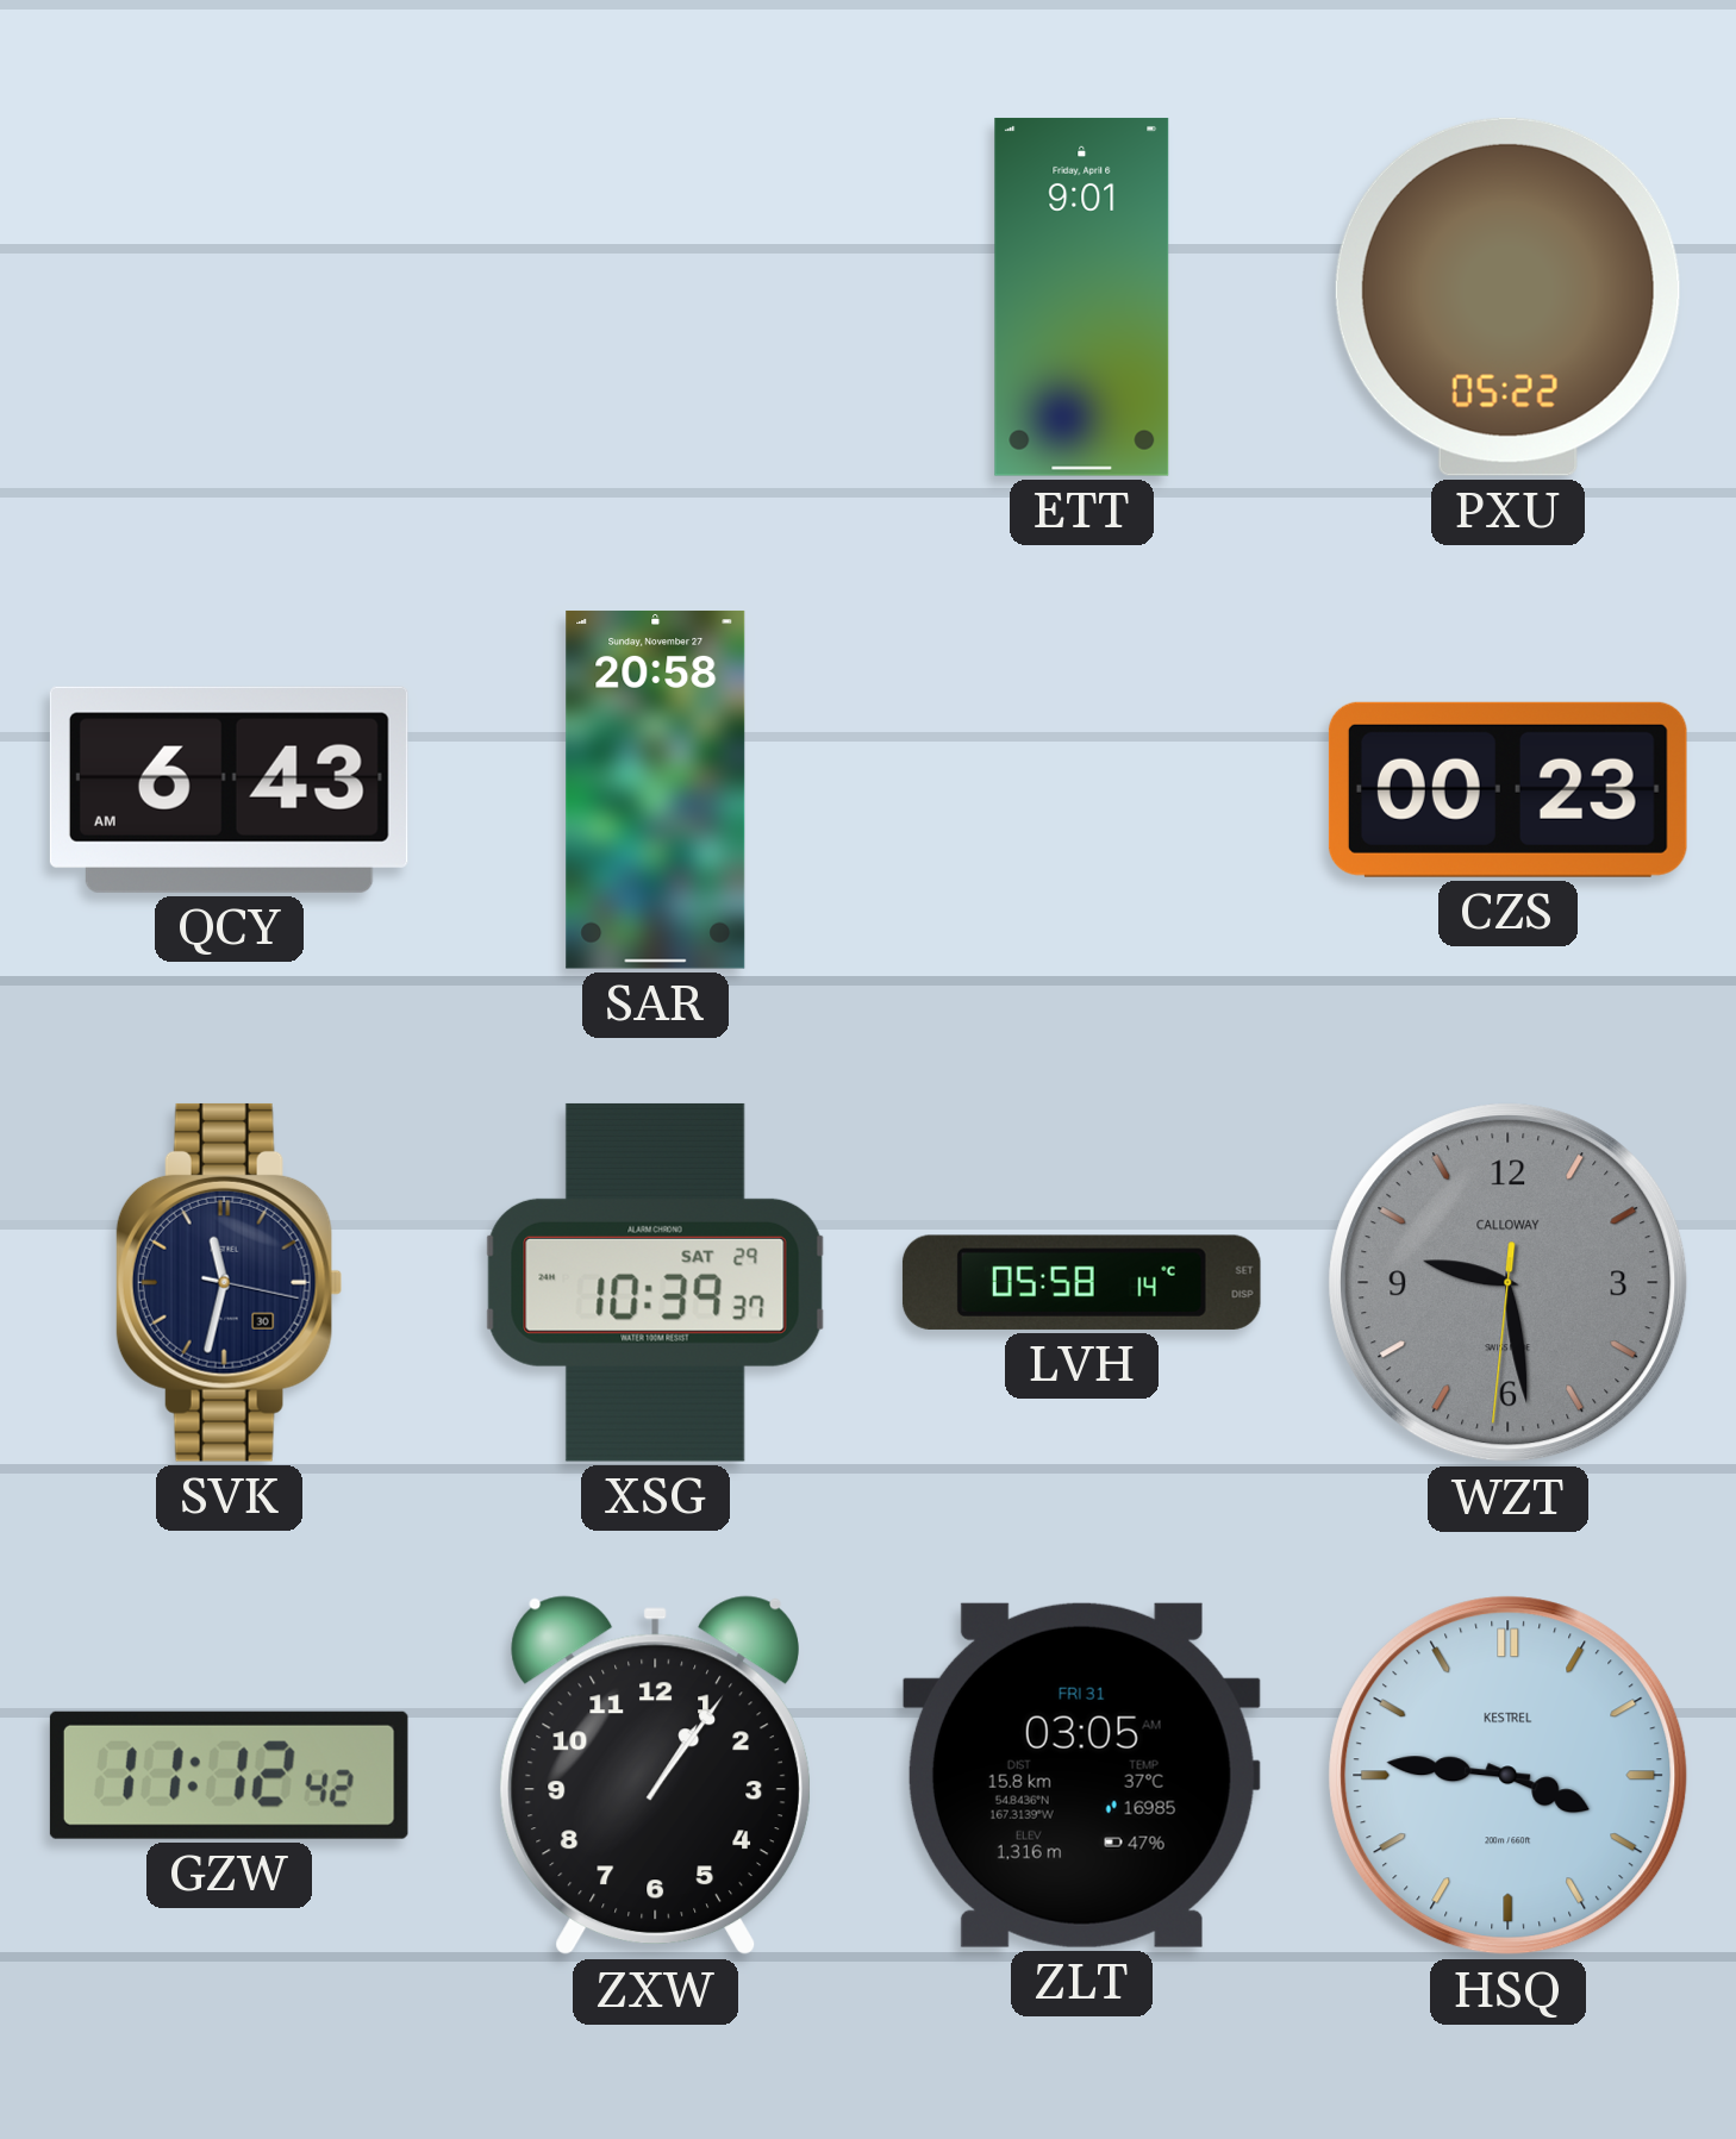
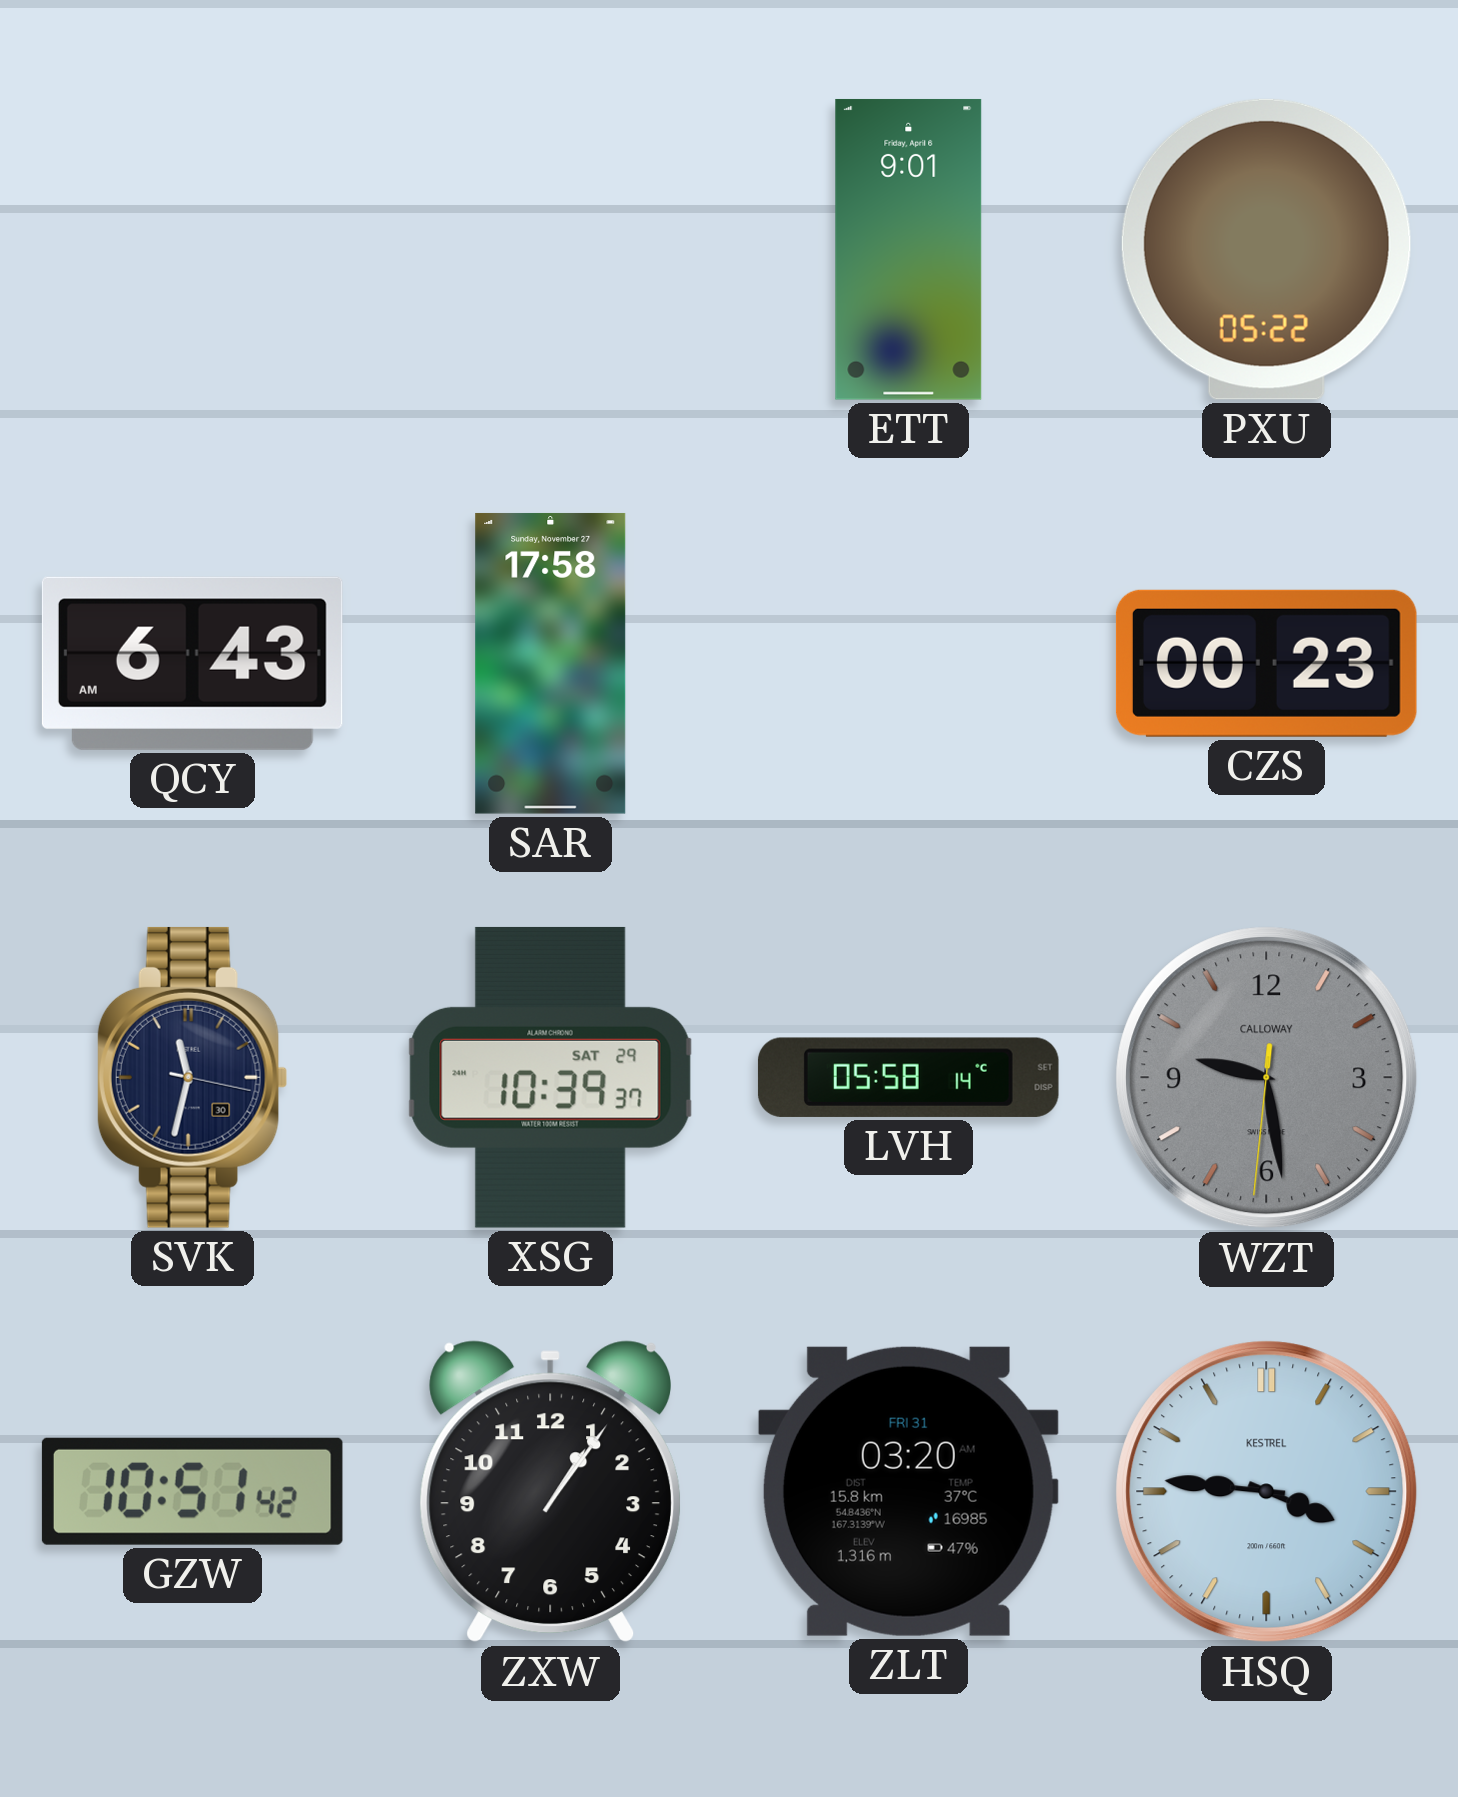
SAR: 20:58 -> 17:58
GZW: 11:12 -> 10:51
ZLT: 03:05 -> 03:20
